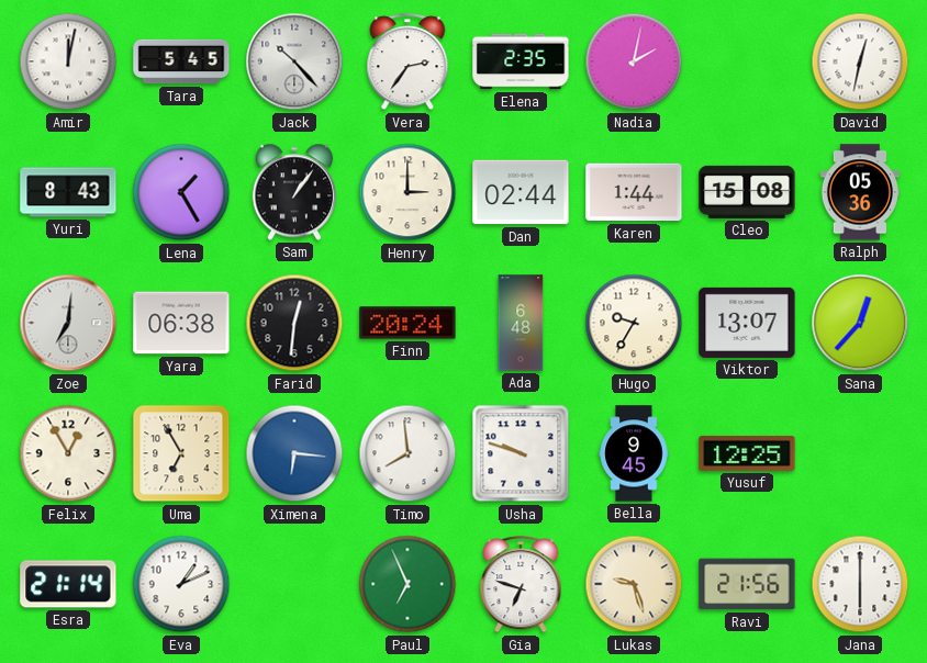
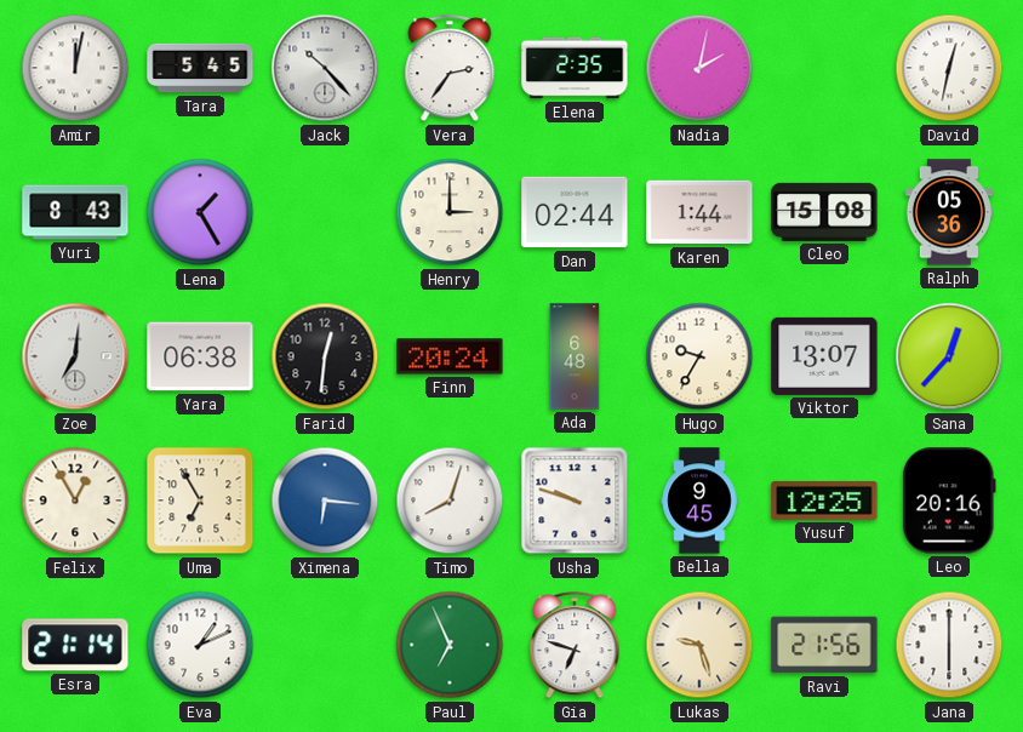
Sam: 1:06 -> none
Timo: 7:59 -> 8:03
Leo: none -> 20:16
